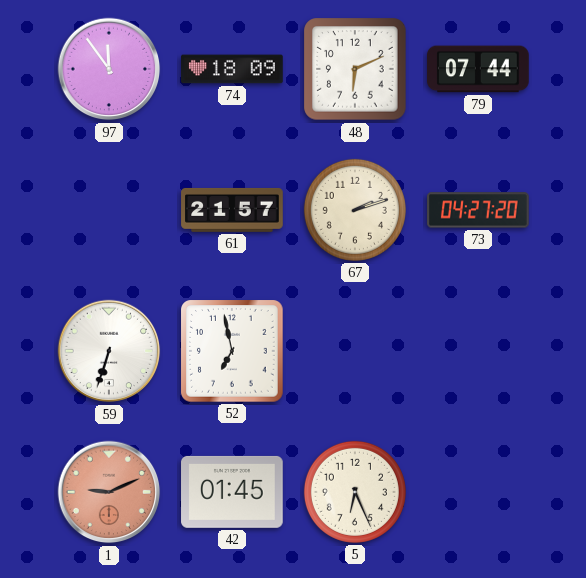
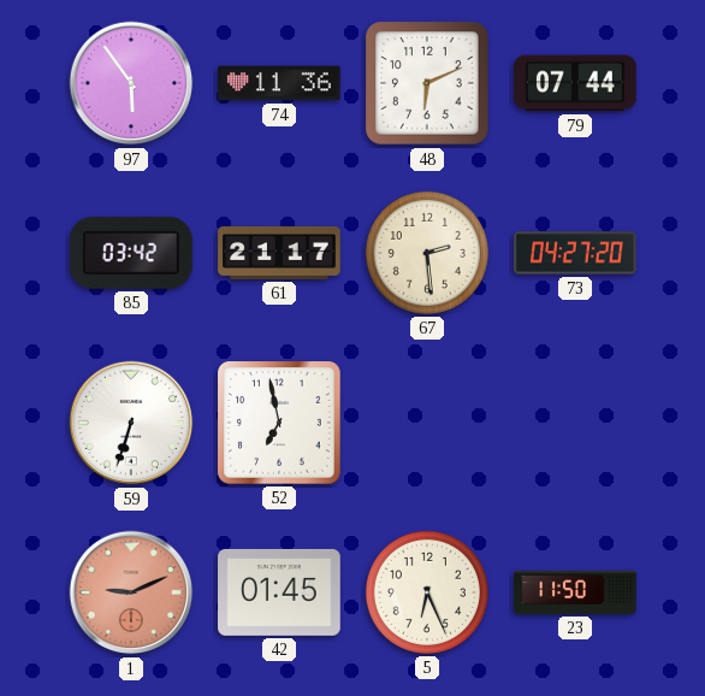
97: 11:54 -> 5:54
74: 18:09 -> 11:36
85: none -> 03:42
61: 21:57 -> 21:17
67: 2:12 -> 2:29
23: none -> 11:50
